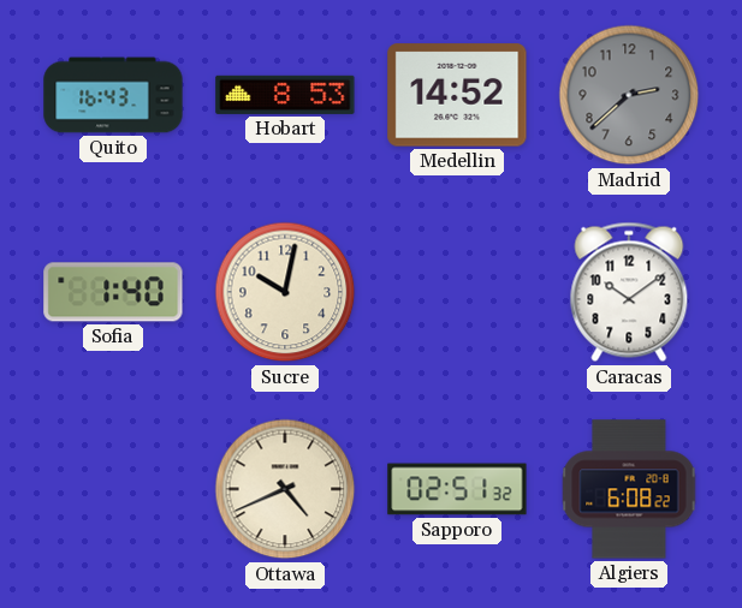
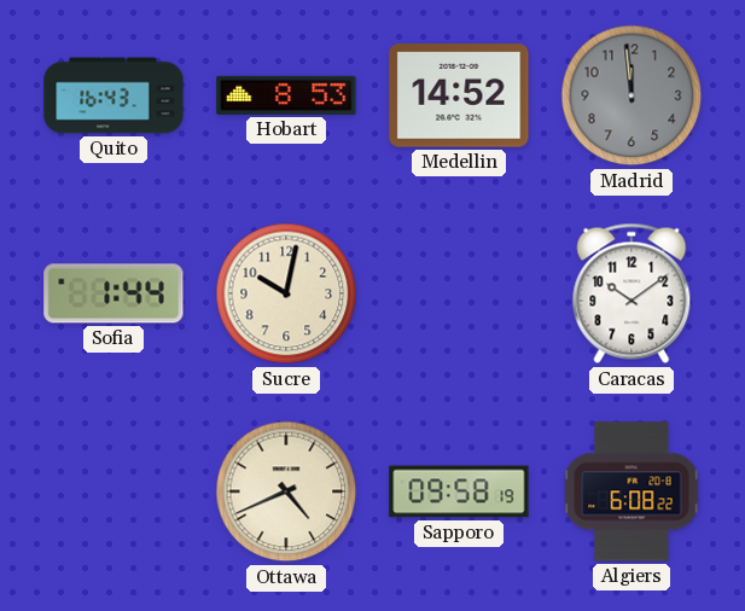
Madrid: 2:38 -> 11:59
Sofia: 1:40 -> 1:44
Sapporo: 02:51 -> 09:58
